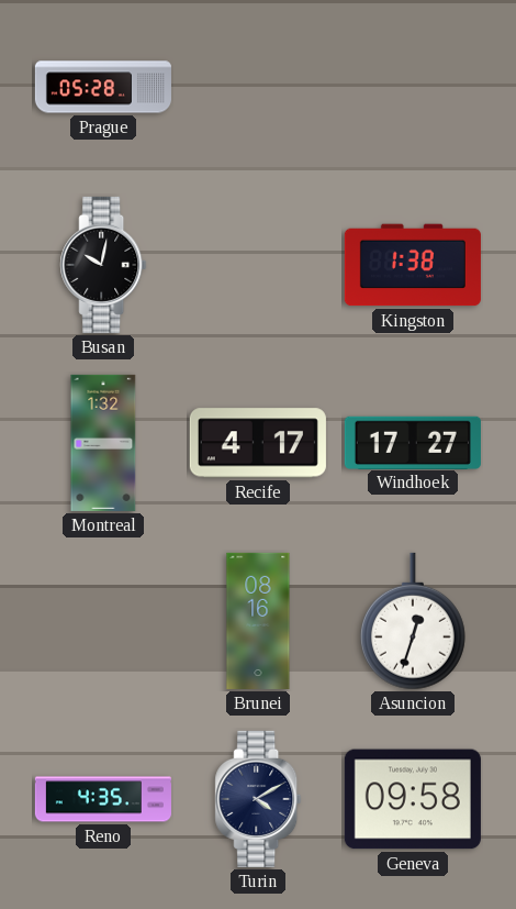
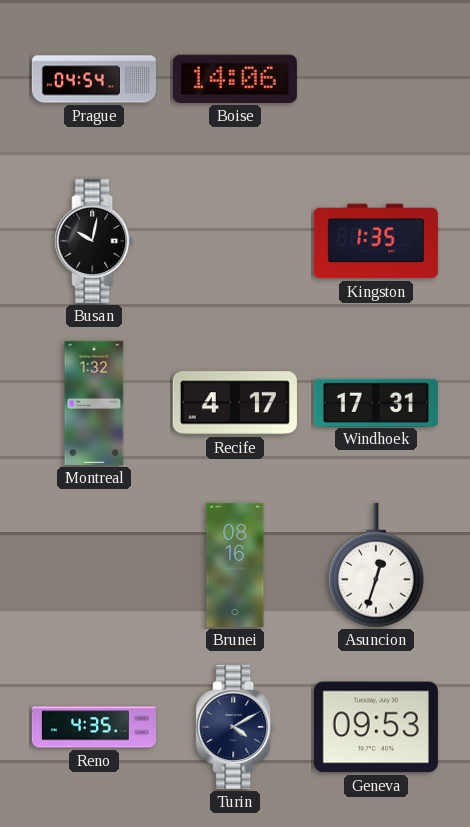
Prague: 05:28 -> 04:54
Boise: none -> 14:06
Kingston: 1:38 -> 1:35
Windhoek: 17:27 -> 17:31
Geneva: 09:58 -> 09:53
